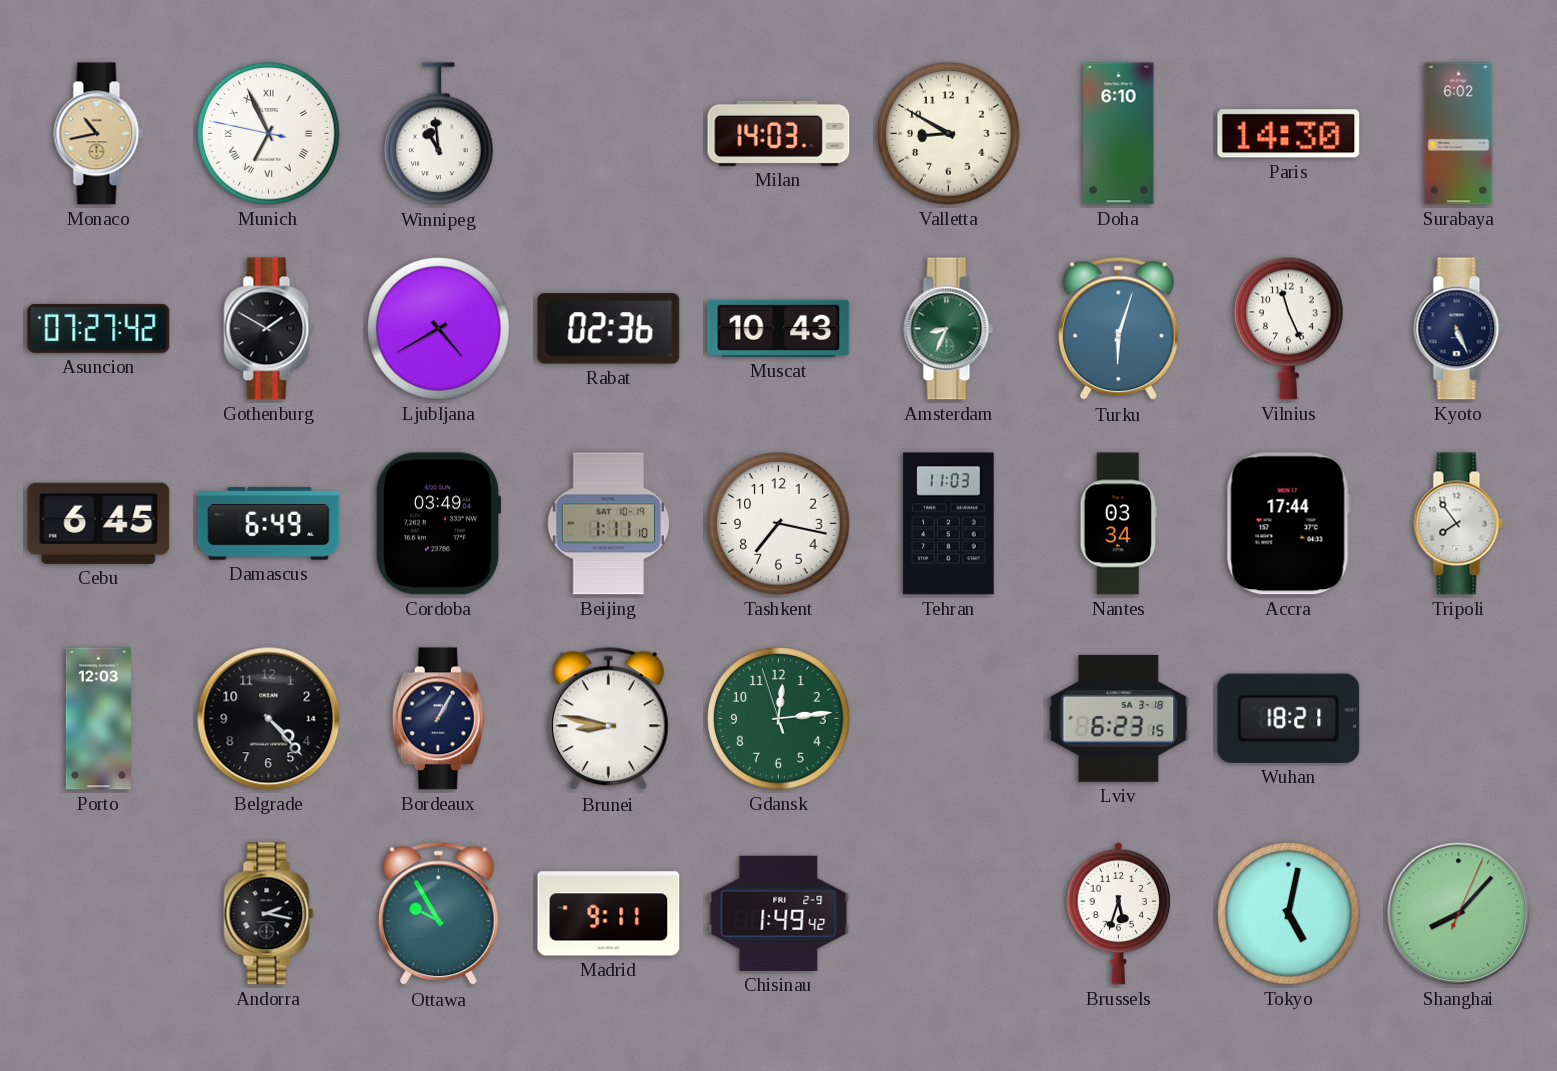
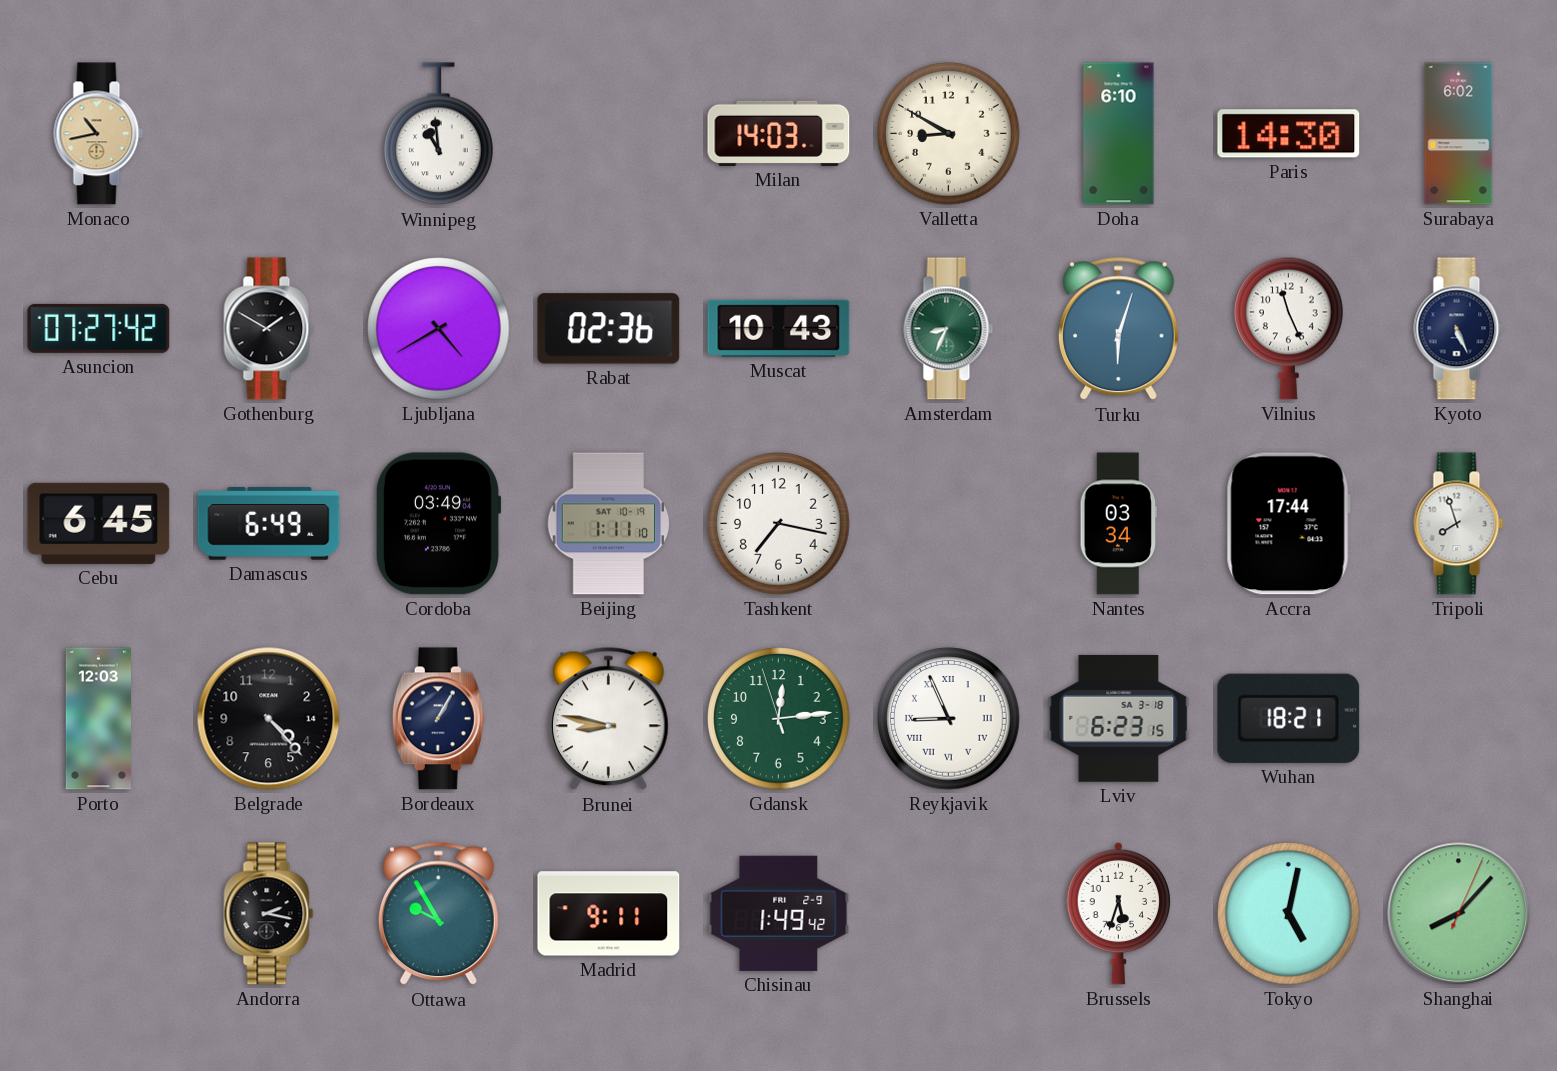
Munich: 6:55 -> none
Tehran: 11:03 -> none
Tripoli: 7:54 -> 7:57
Reykjavik: none -> 8:56
